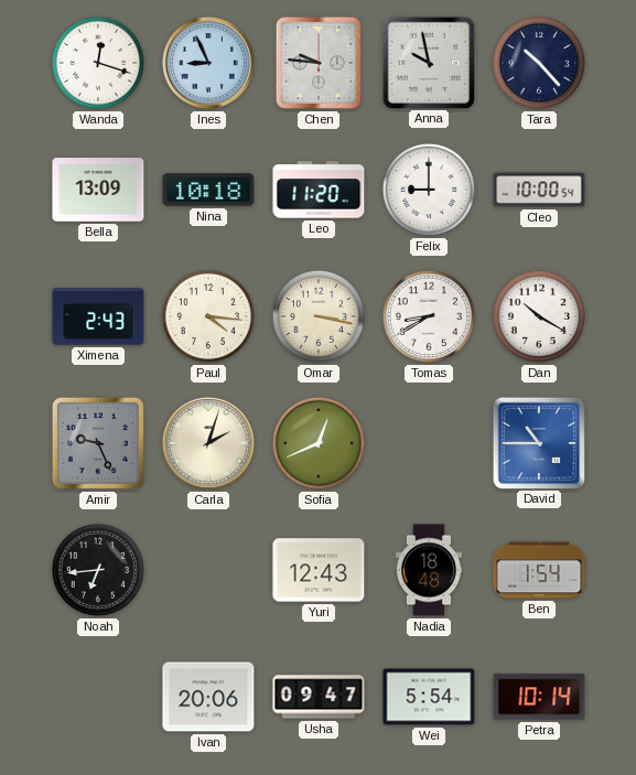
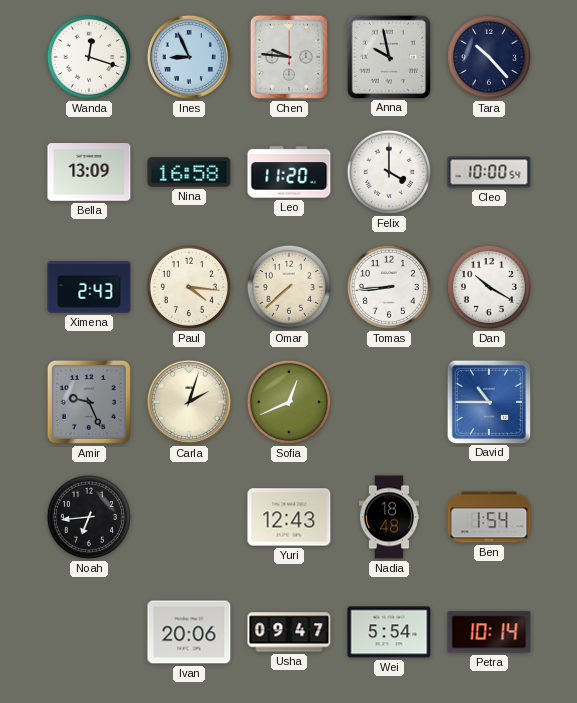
Nina: 10:18 -> 16:58
Felix: 9:00 -> 4:00
Omar: 3:17 -> 7:38
Tomas: 8:40 -> 8:44
